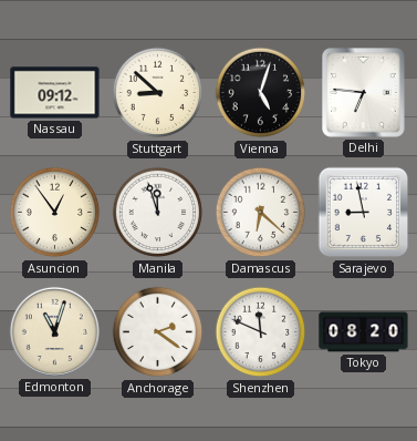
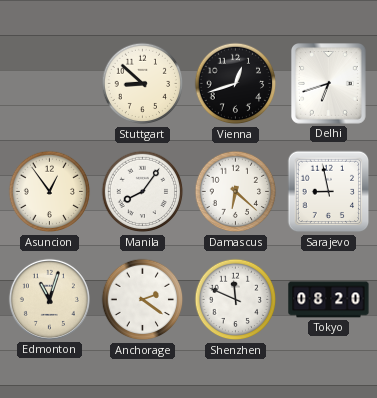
Nassau: 09:12 -> none
Vienna: 5:03 -> 12:42
Delhi: 6:46 -> 6:42
Manila: 11:57 -> 8:06
